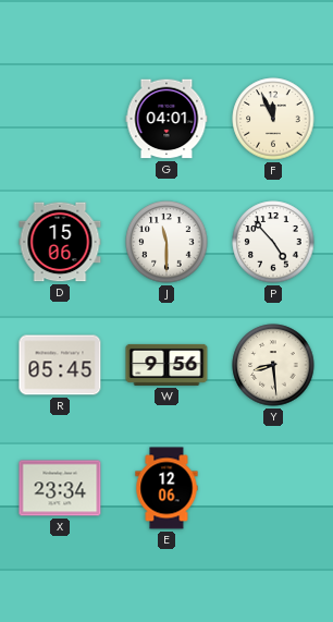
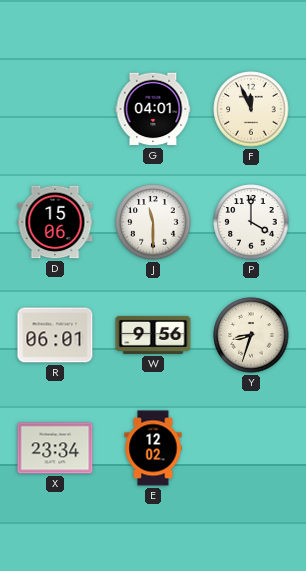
P: 4:53 -> 4:00
R: 05:45 -> 06:01
Y: 8:29 -> 8:33
E: 12:06 -> 12:02
